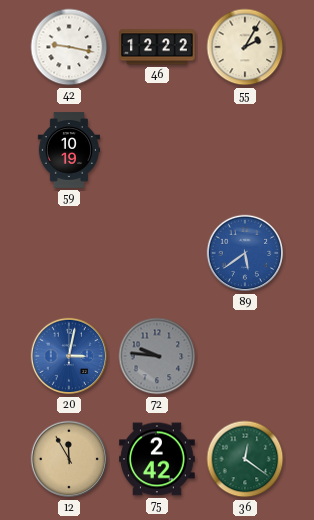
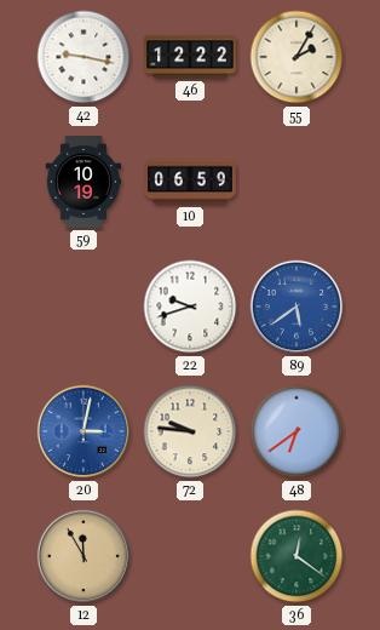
10: none -> 06:59
22: none -> 9:42
72 dial: grey -> cream
48: none -> 6:39
75: 2:42 -> none
